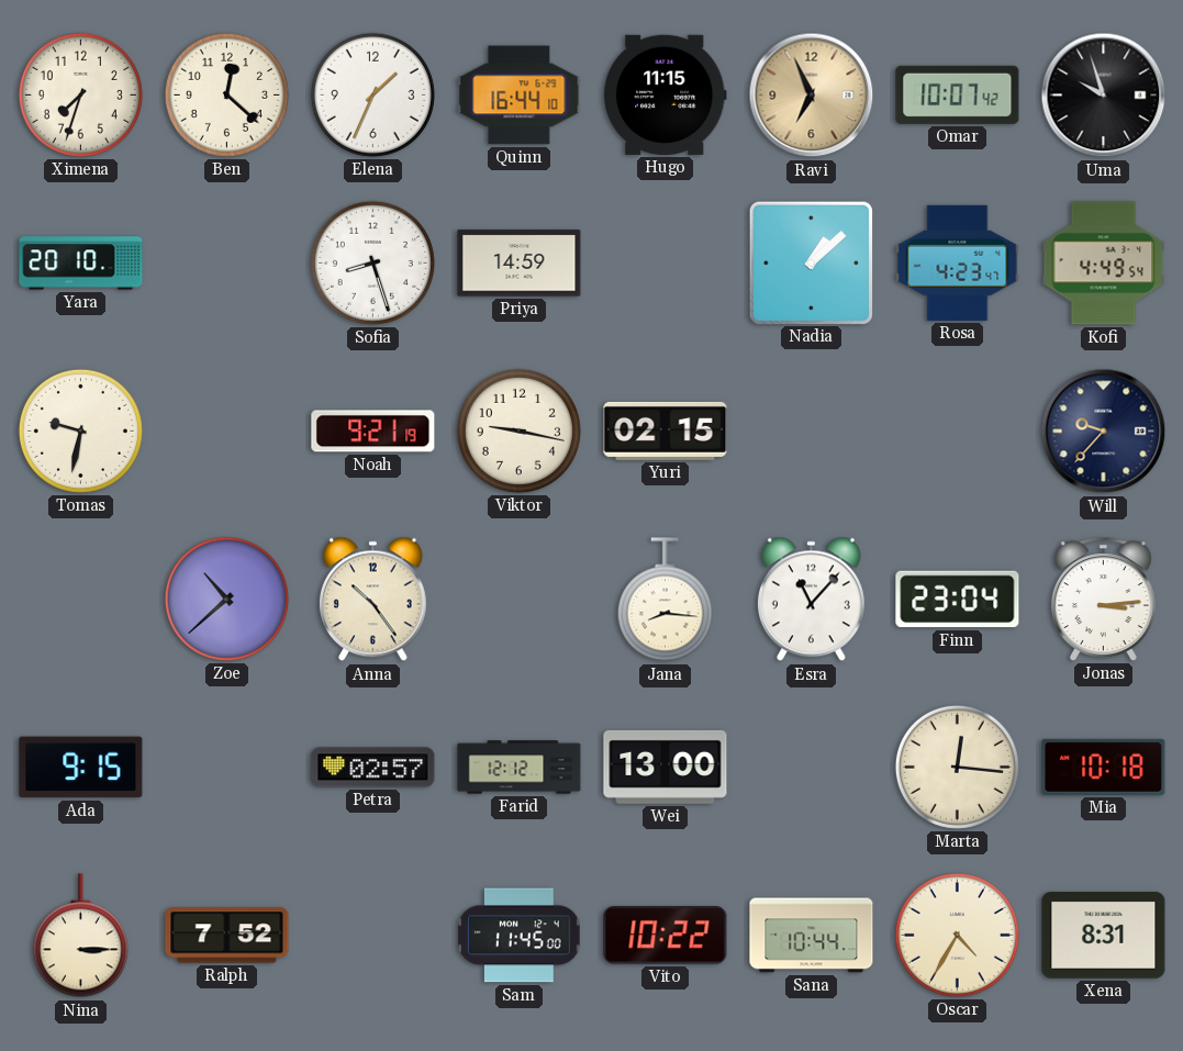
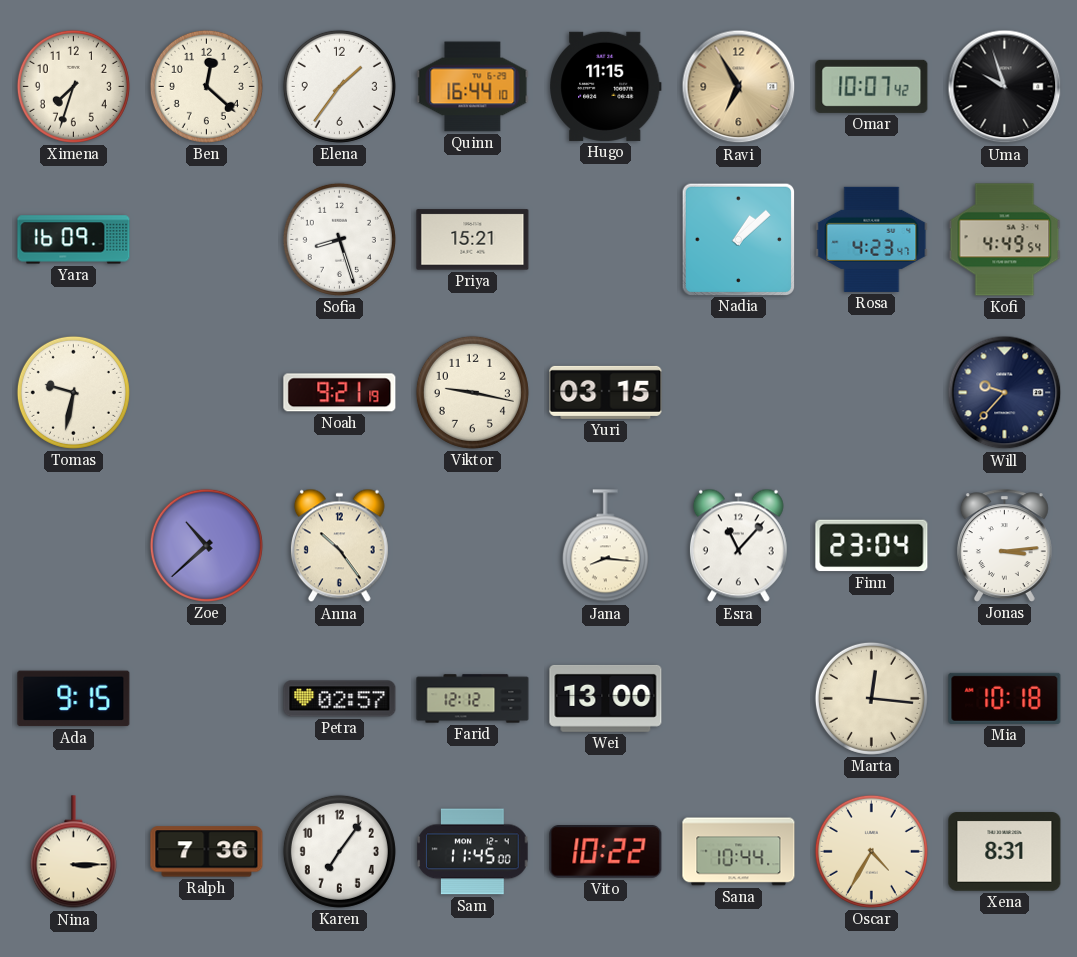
Elena: 1:34 -> 1:36
Ravi: 6:56 -> 6:55
Yara: 20:10 -> 16:09
Priya: 14:59 -> 15:21
Yuri: 02:15 -> 03:15
Ralph: 7:52 -> 7:36
Karen: none -> 7:06
